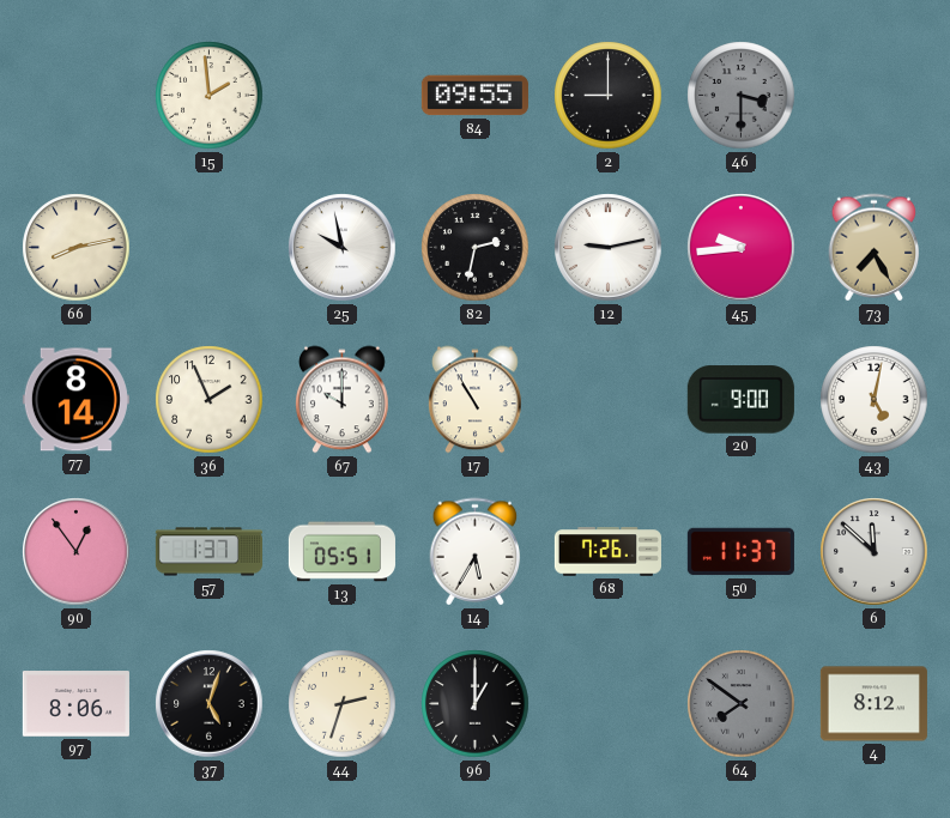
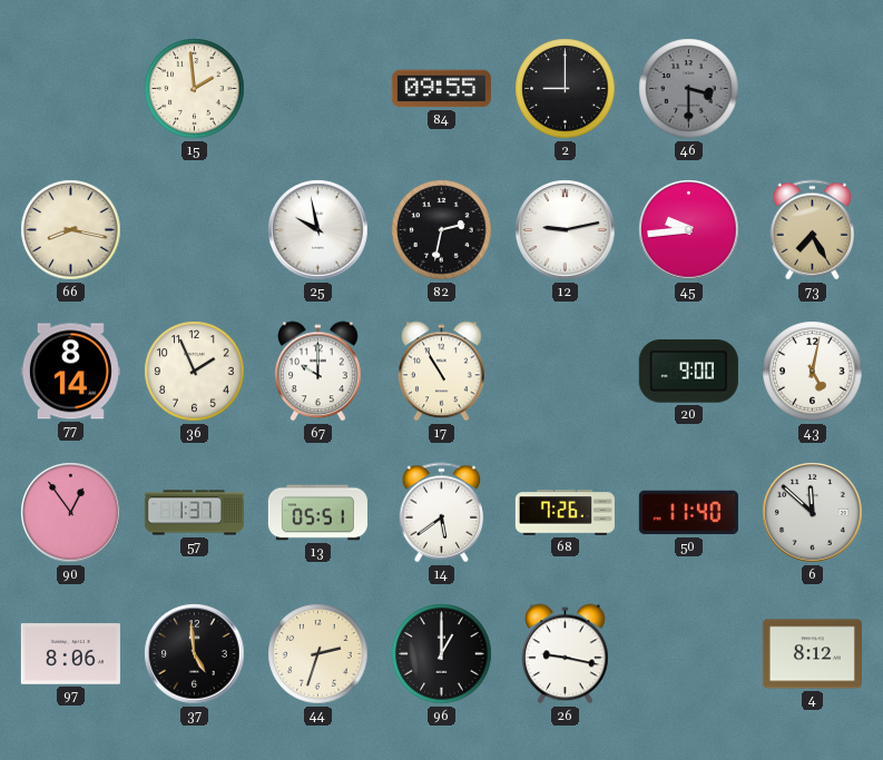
66: 8:13 -> 8:17
14: 5:35 -> 5:39
50: 11:37 -> 11:40
37: 5:03 -> 4:59
26: none -> 9:17
64: 7:51 -> none
